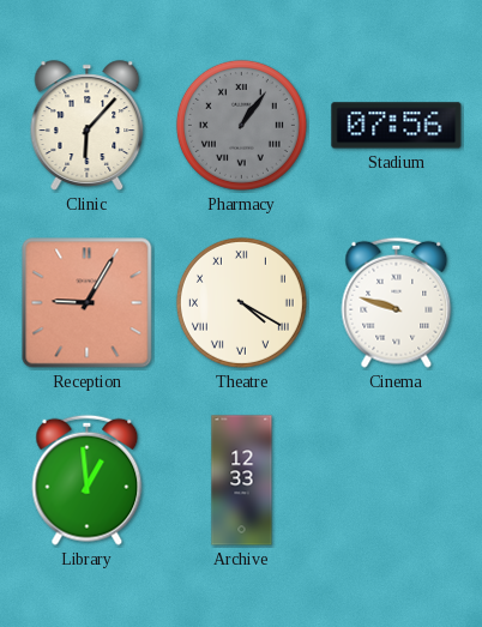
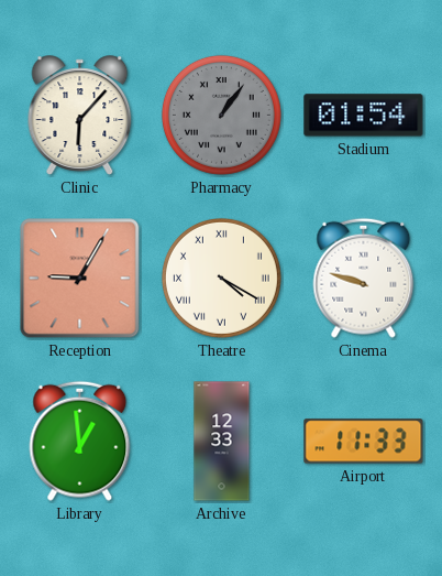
Stadium: 07:56 -> 01:54
Airport: none -> 11:33
